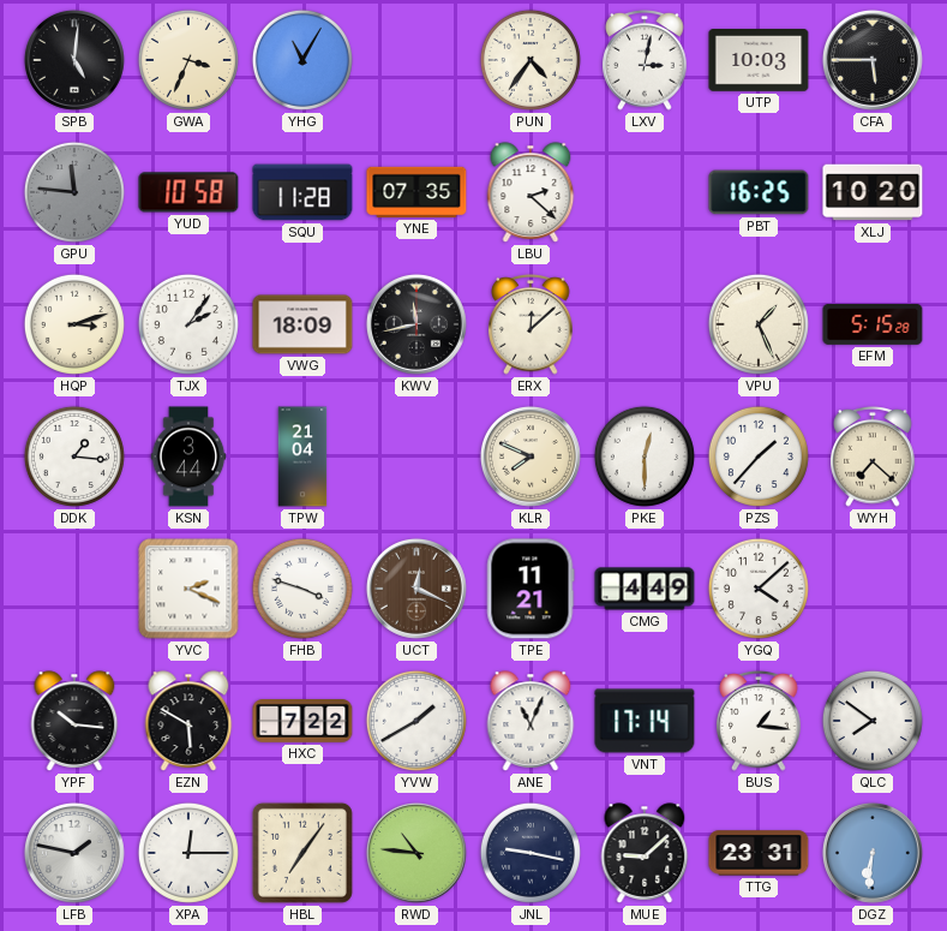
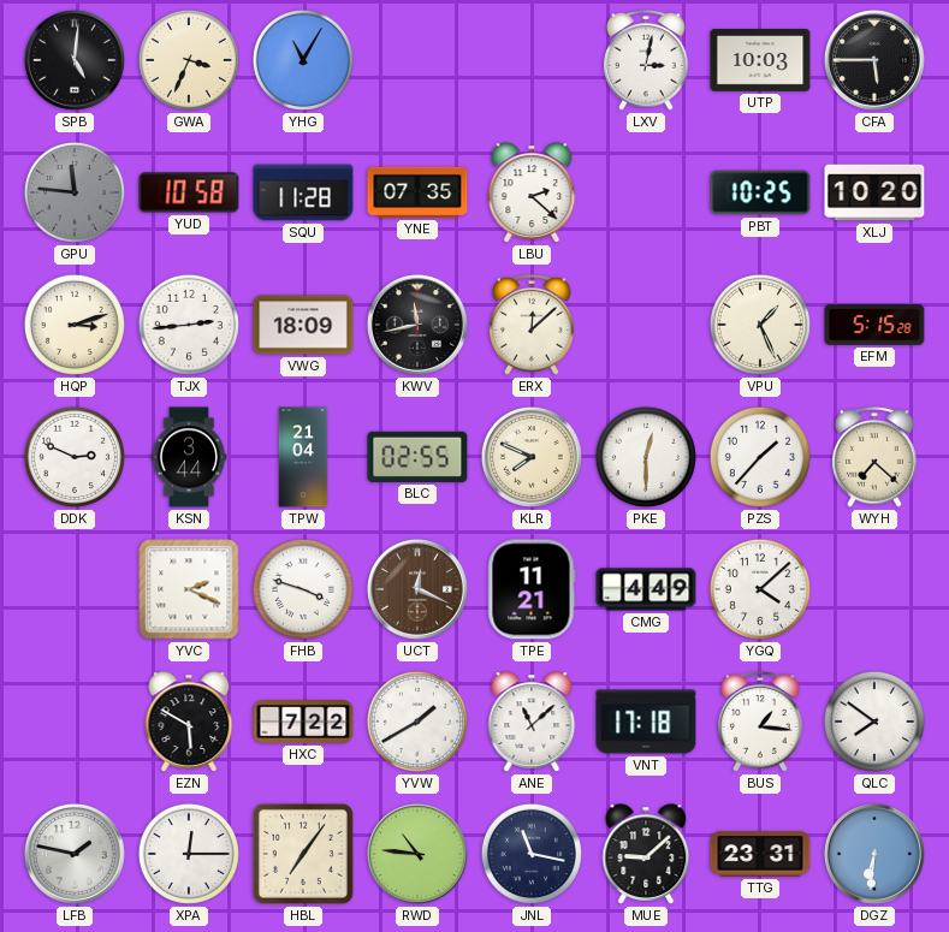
PUN: 4:36 -> none
PBT: 16:25 -> 10:25
TJX: 2:06 -> 2:44
DDK: 1:16 -> 2:49
BLC: none -> 02:55
YPF: 10:16 -> none
ANE: 11:04 -> 11:08
VNT: 17:14 -> 17:18
JNL: 9:17 -> 11:17
